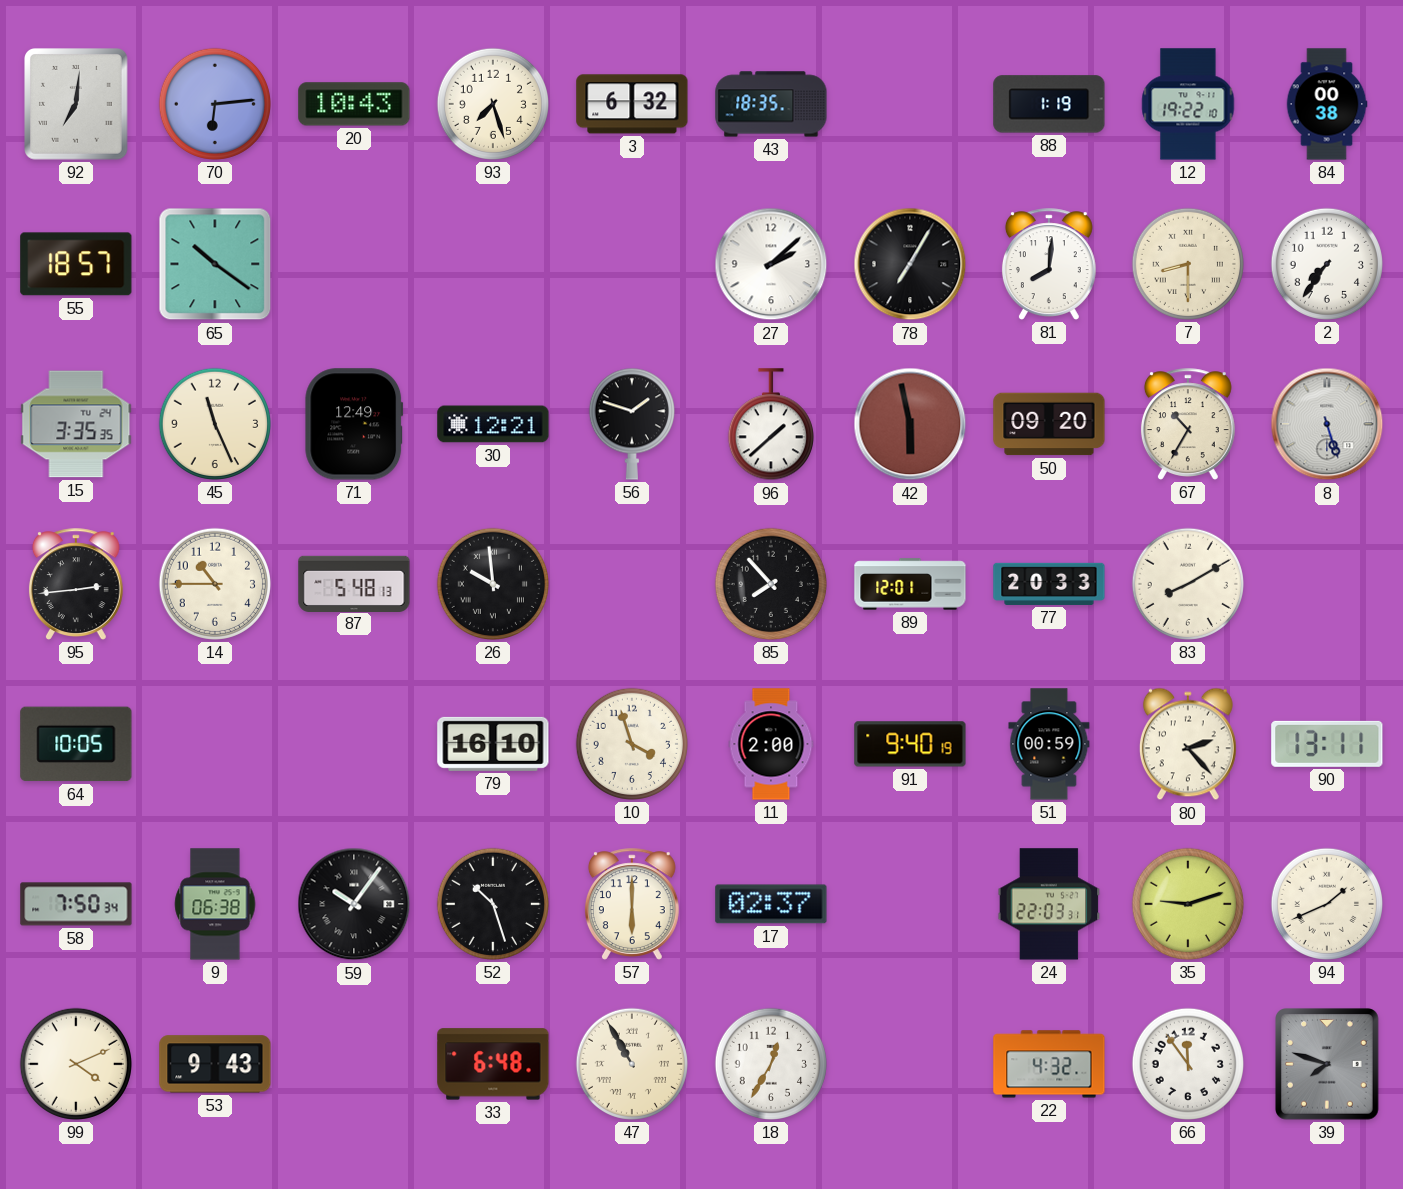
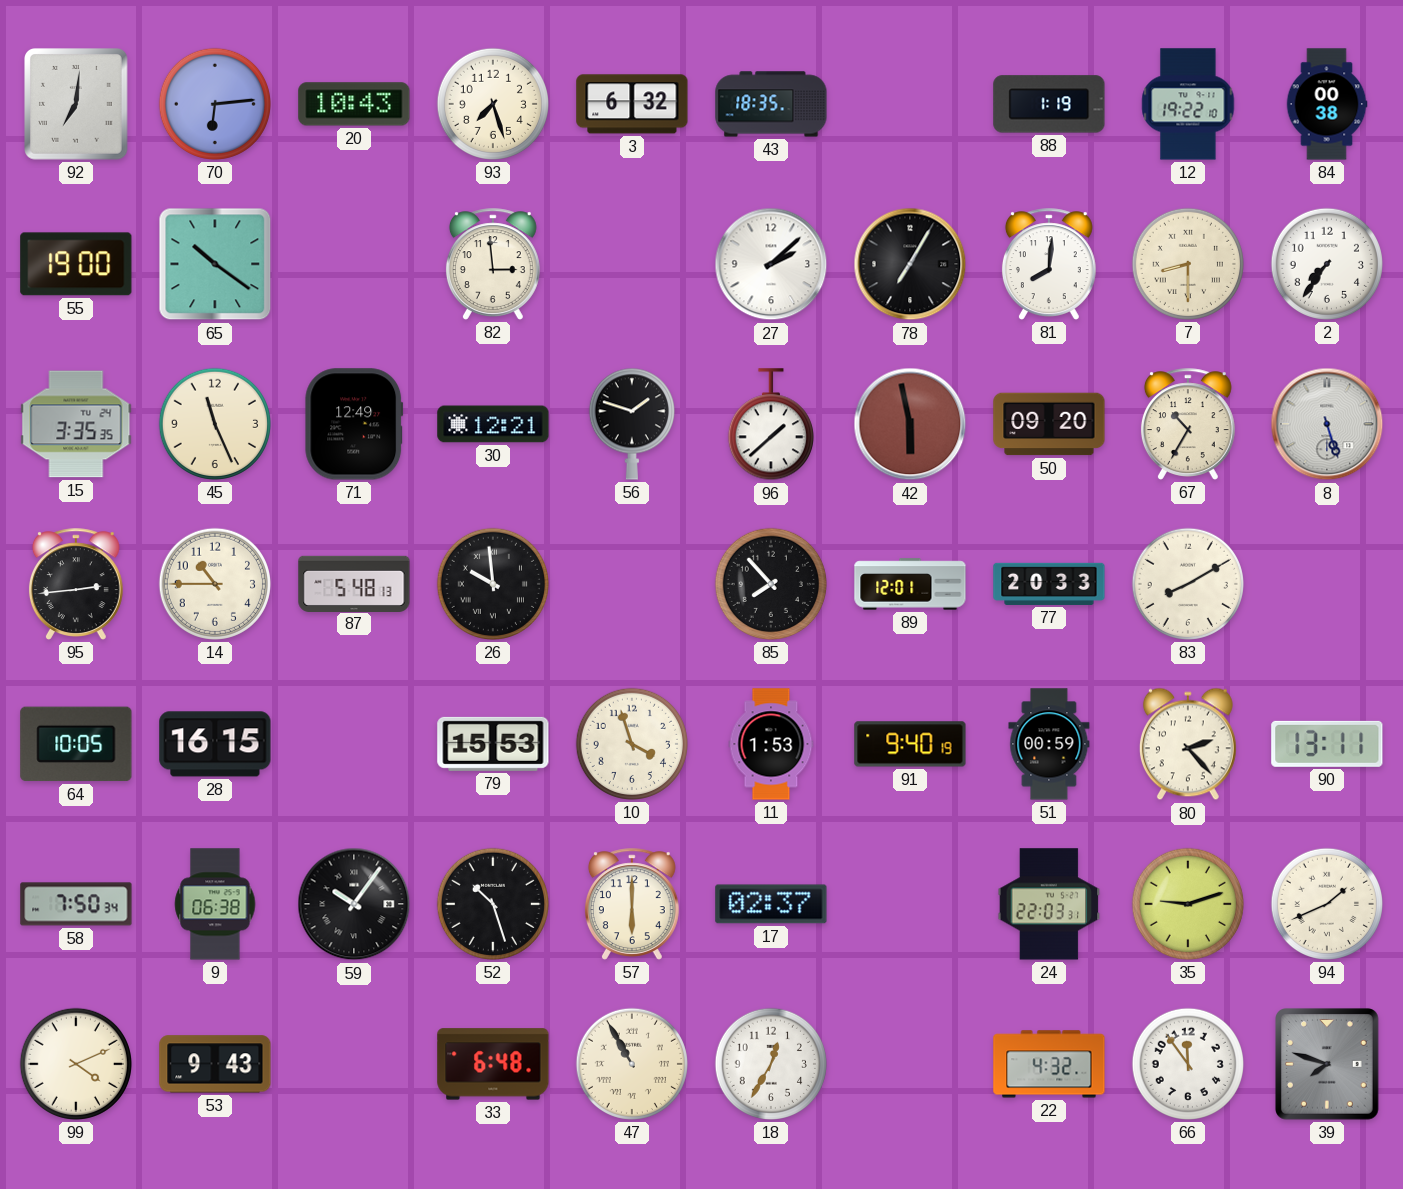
55: 18:57 -> 19:00
82: none -> 2:59
28: none -> 16:15
79: 16:10 -> 15:53
11: 2:00 -> 1:53
